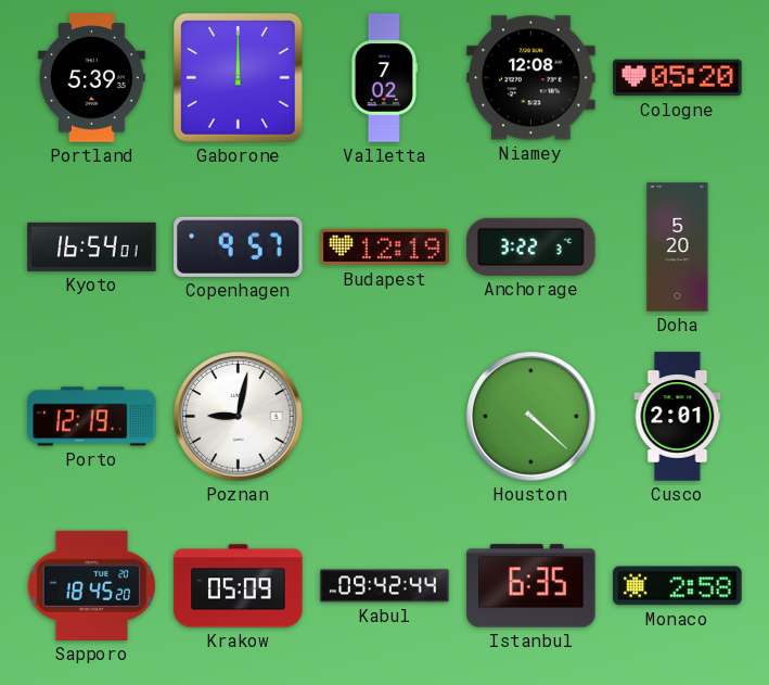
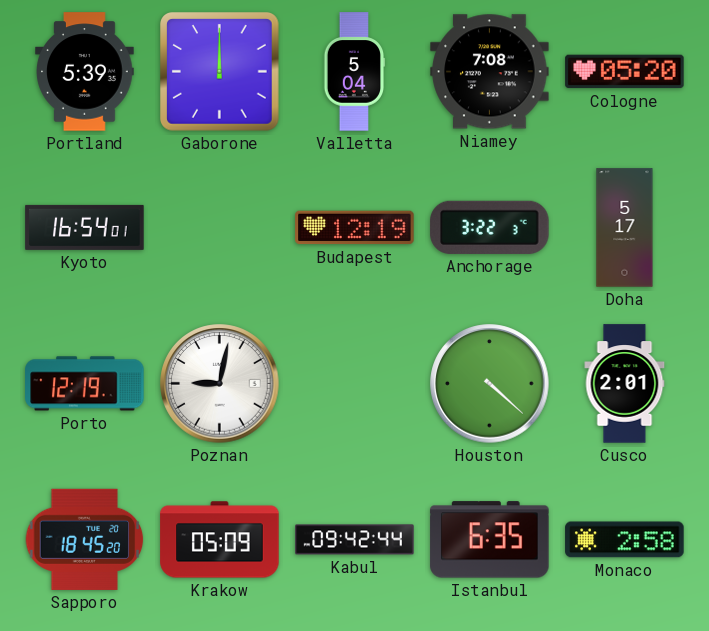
Valletta: 7:02 -> 5:04
Niamey: 12:08 -> 7:08
Copenhagen: 9:57 -> none
Doha: 5:20 -> 5:17
